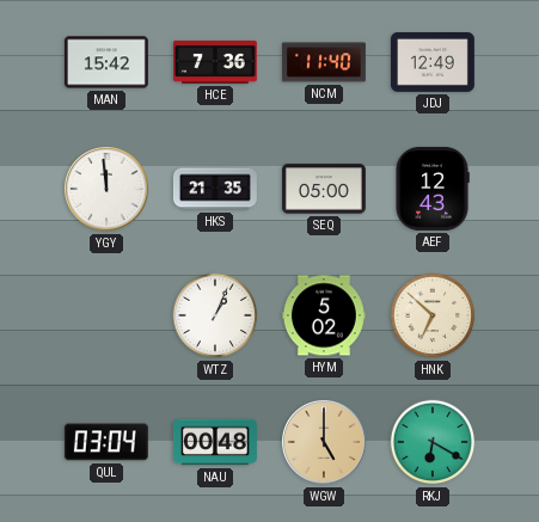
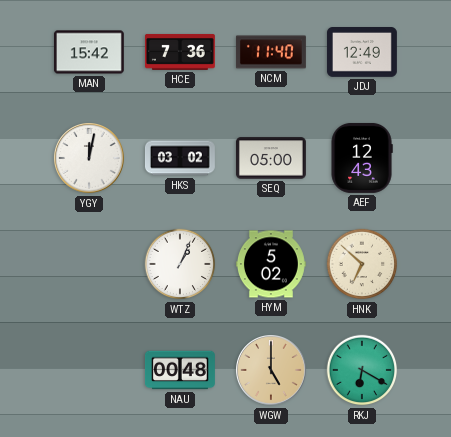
YGY: 11:59 -> 12:02
HKS: 21:35 -> 03:02
QUL: 03:04 -> none
